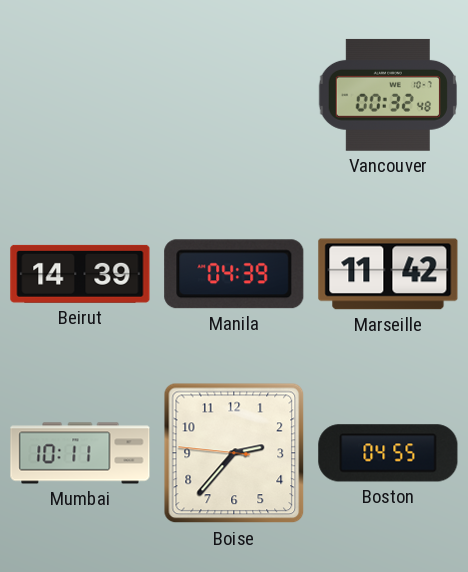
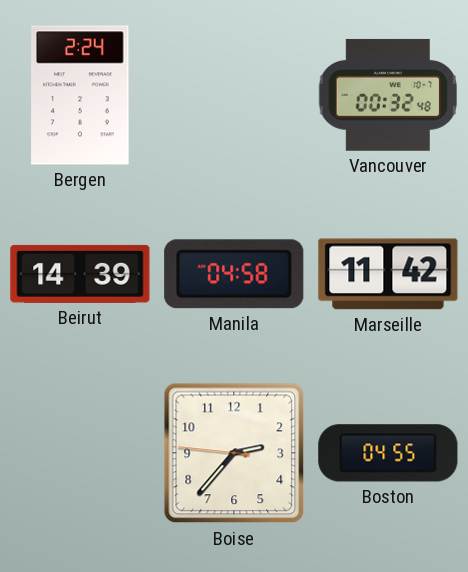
Bergen: none -> 2:24
Manila: 04:39 -> 04:58
Mumbai: 10:11 -> none
